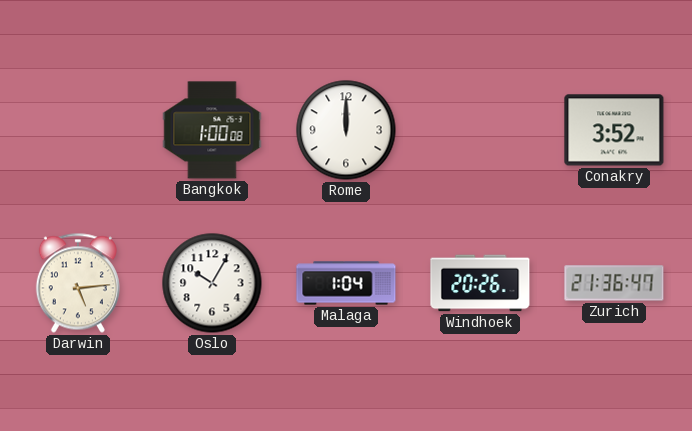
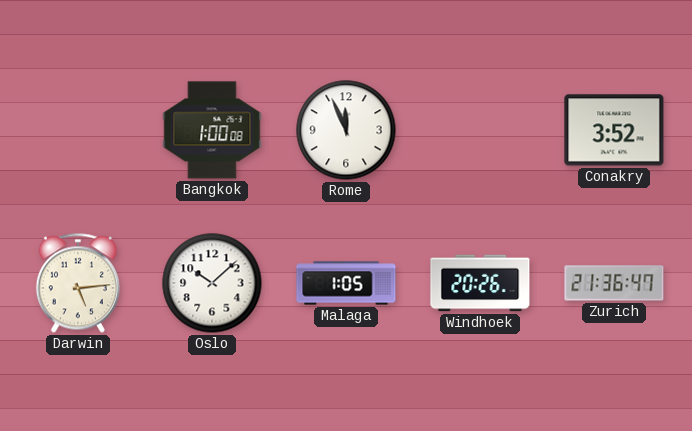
Rome: 12:00 -> 11:56
Oslo: 10:05 -> 10:08
Malaga: 1:04 -> 1:05
